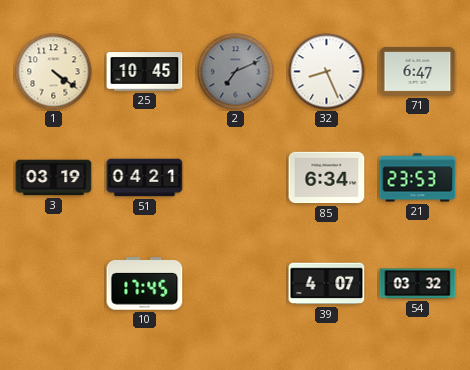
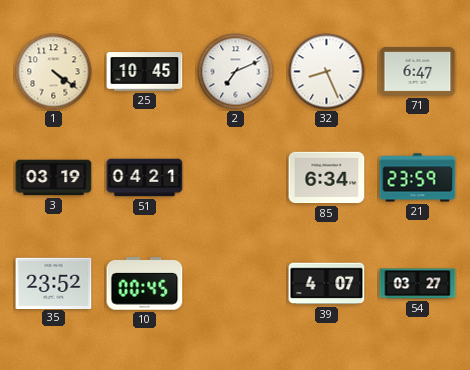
2 dial: grey -> white
21: 23:53 -> 23:59
35: none -> 23:52
10: 17:45 -> 00:45
54: 03:32 -> 03:27
